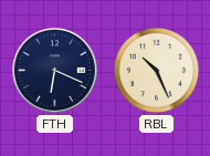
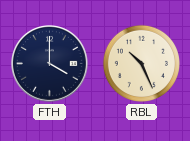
FTH: 6:19 -> 4:00
